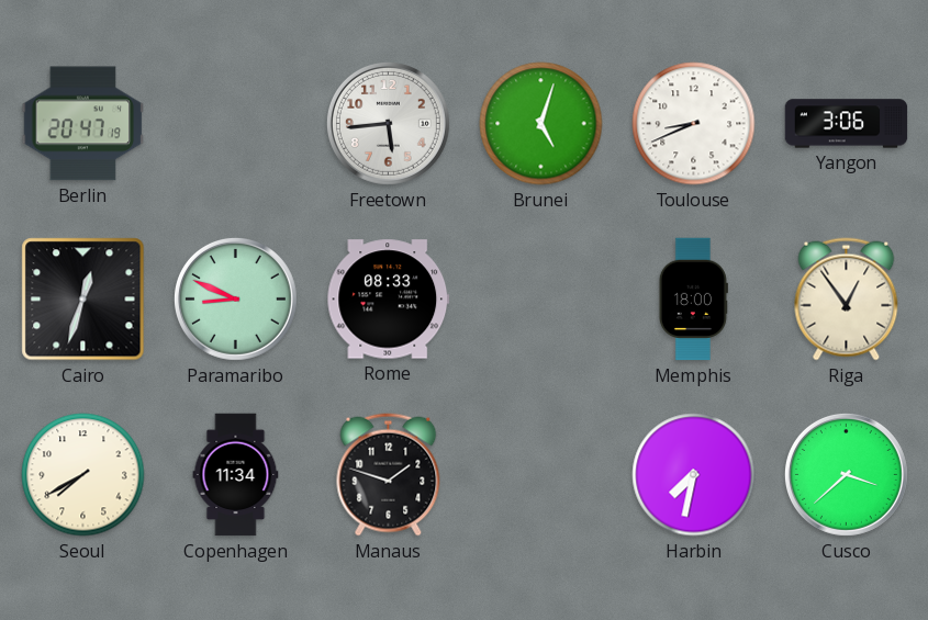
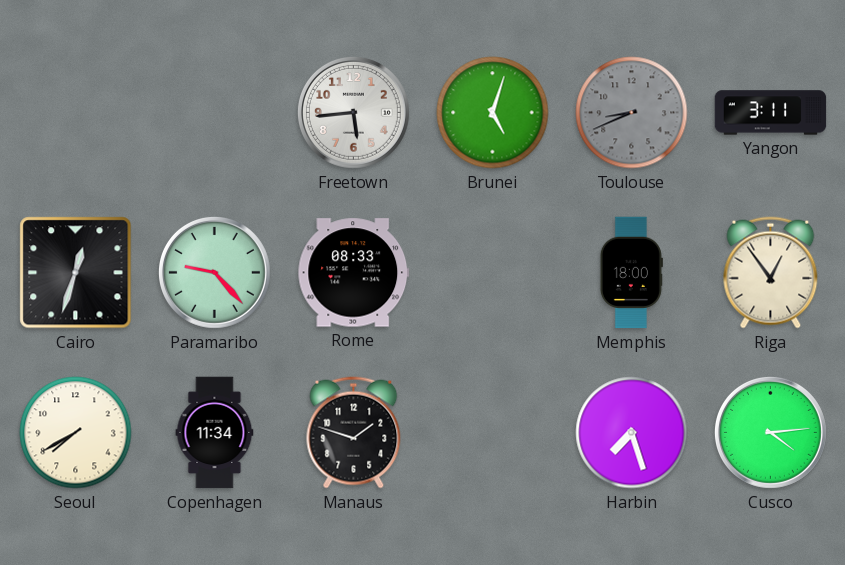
Berlin: 20:47 -> none
Toulouse dial: white -> grey
Yangon: 3:06 -> 3:11
Paramaribo: 8:49 -> 9:23
Harbin: 7:32 -> 7:27
Cusco: 3:38 -> 4:14
